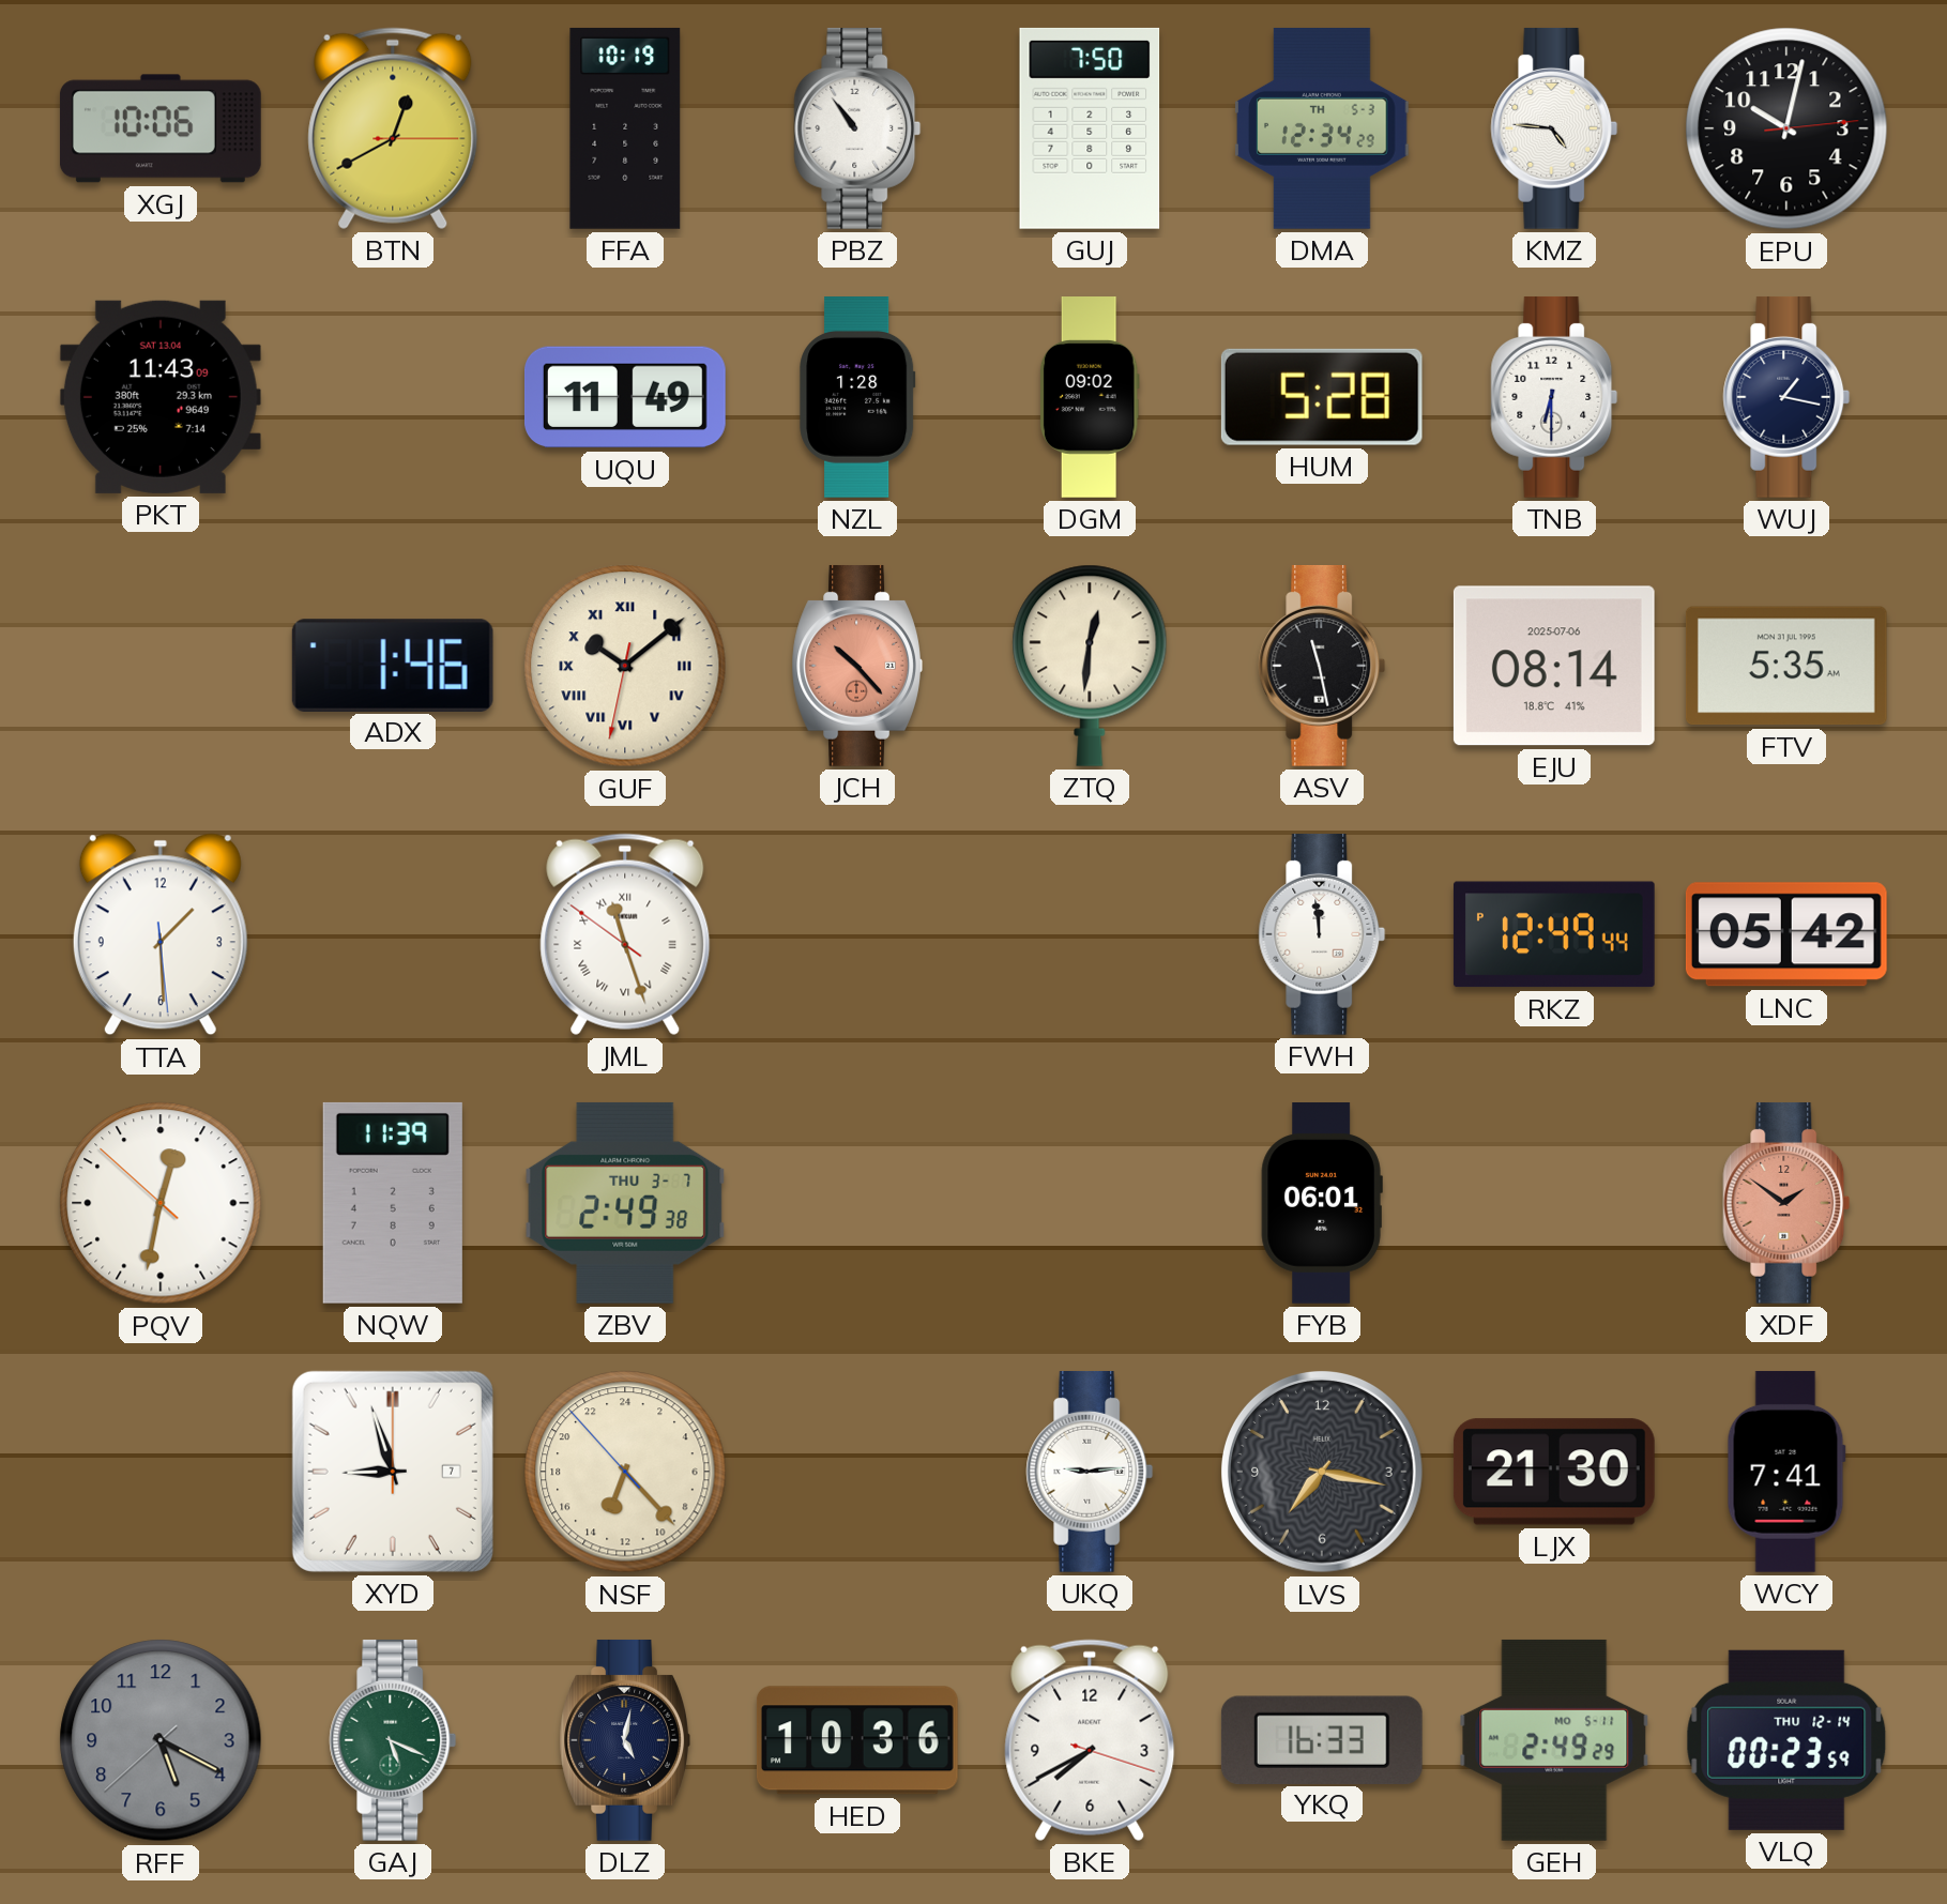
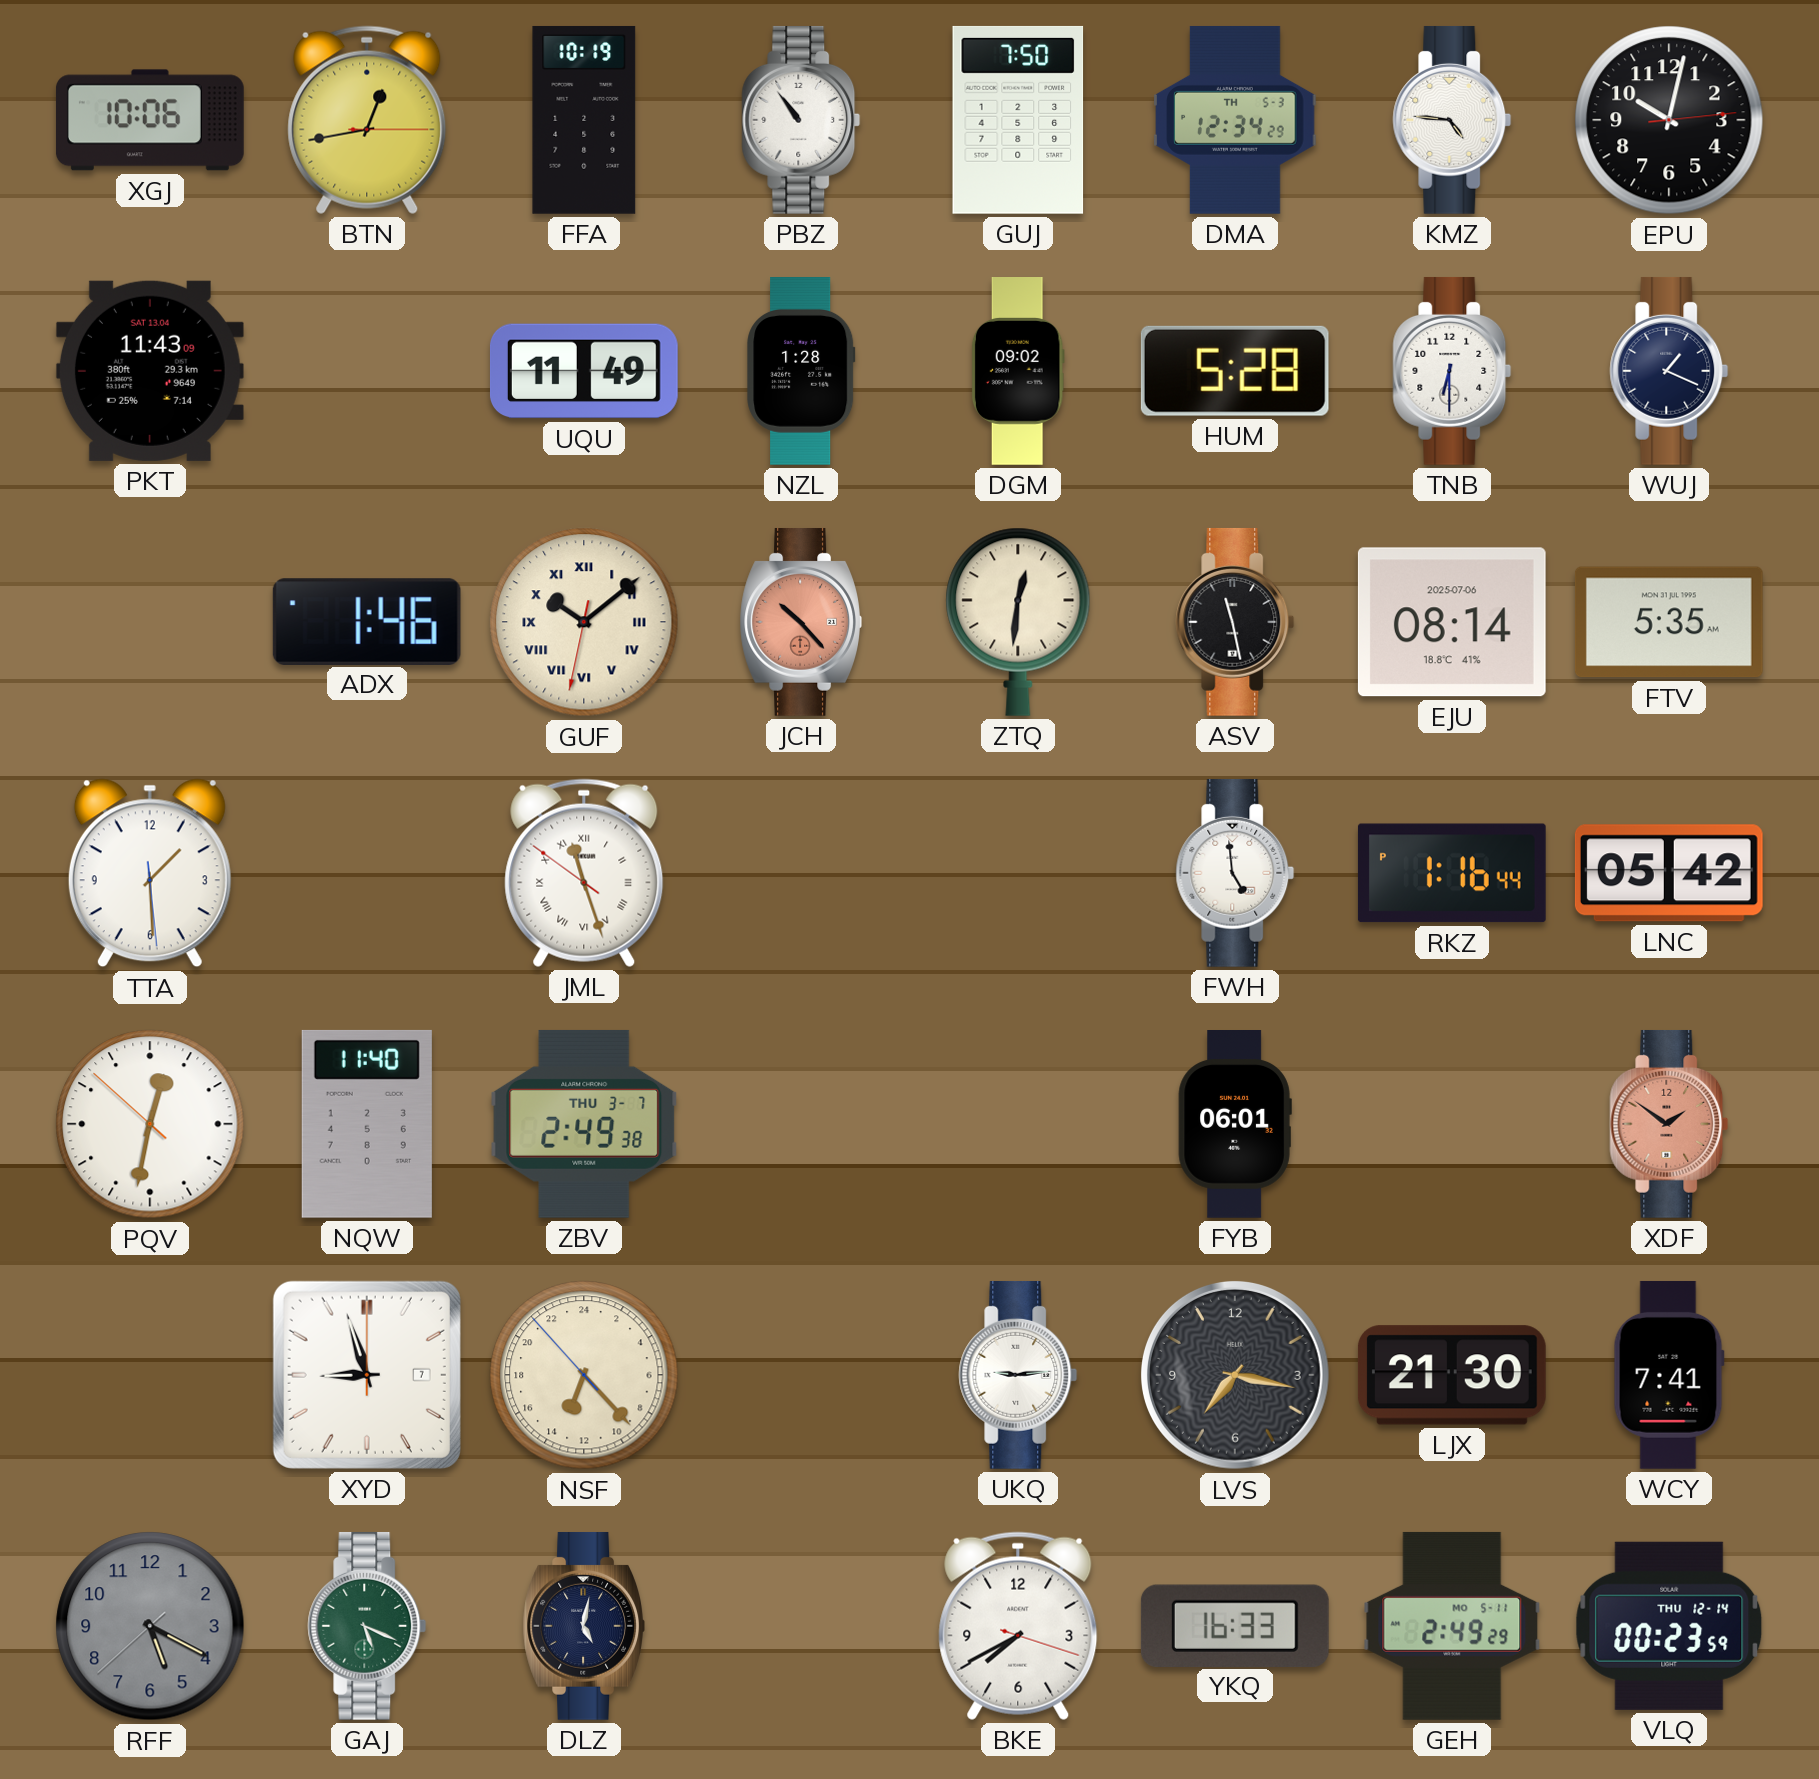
BTN: 12:40 -> 12:43
WUJ: 1:17 -> 1:19
FWH: 11:59 -> 4:59
RKZ: 12:49 -> 1:16
NQW: 11:39 -> 11:40
HED: 10:36 -> none
